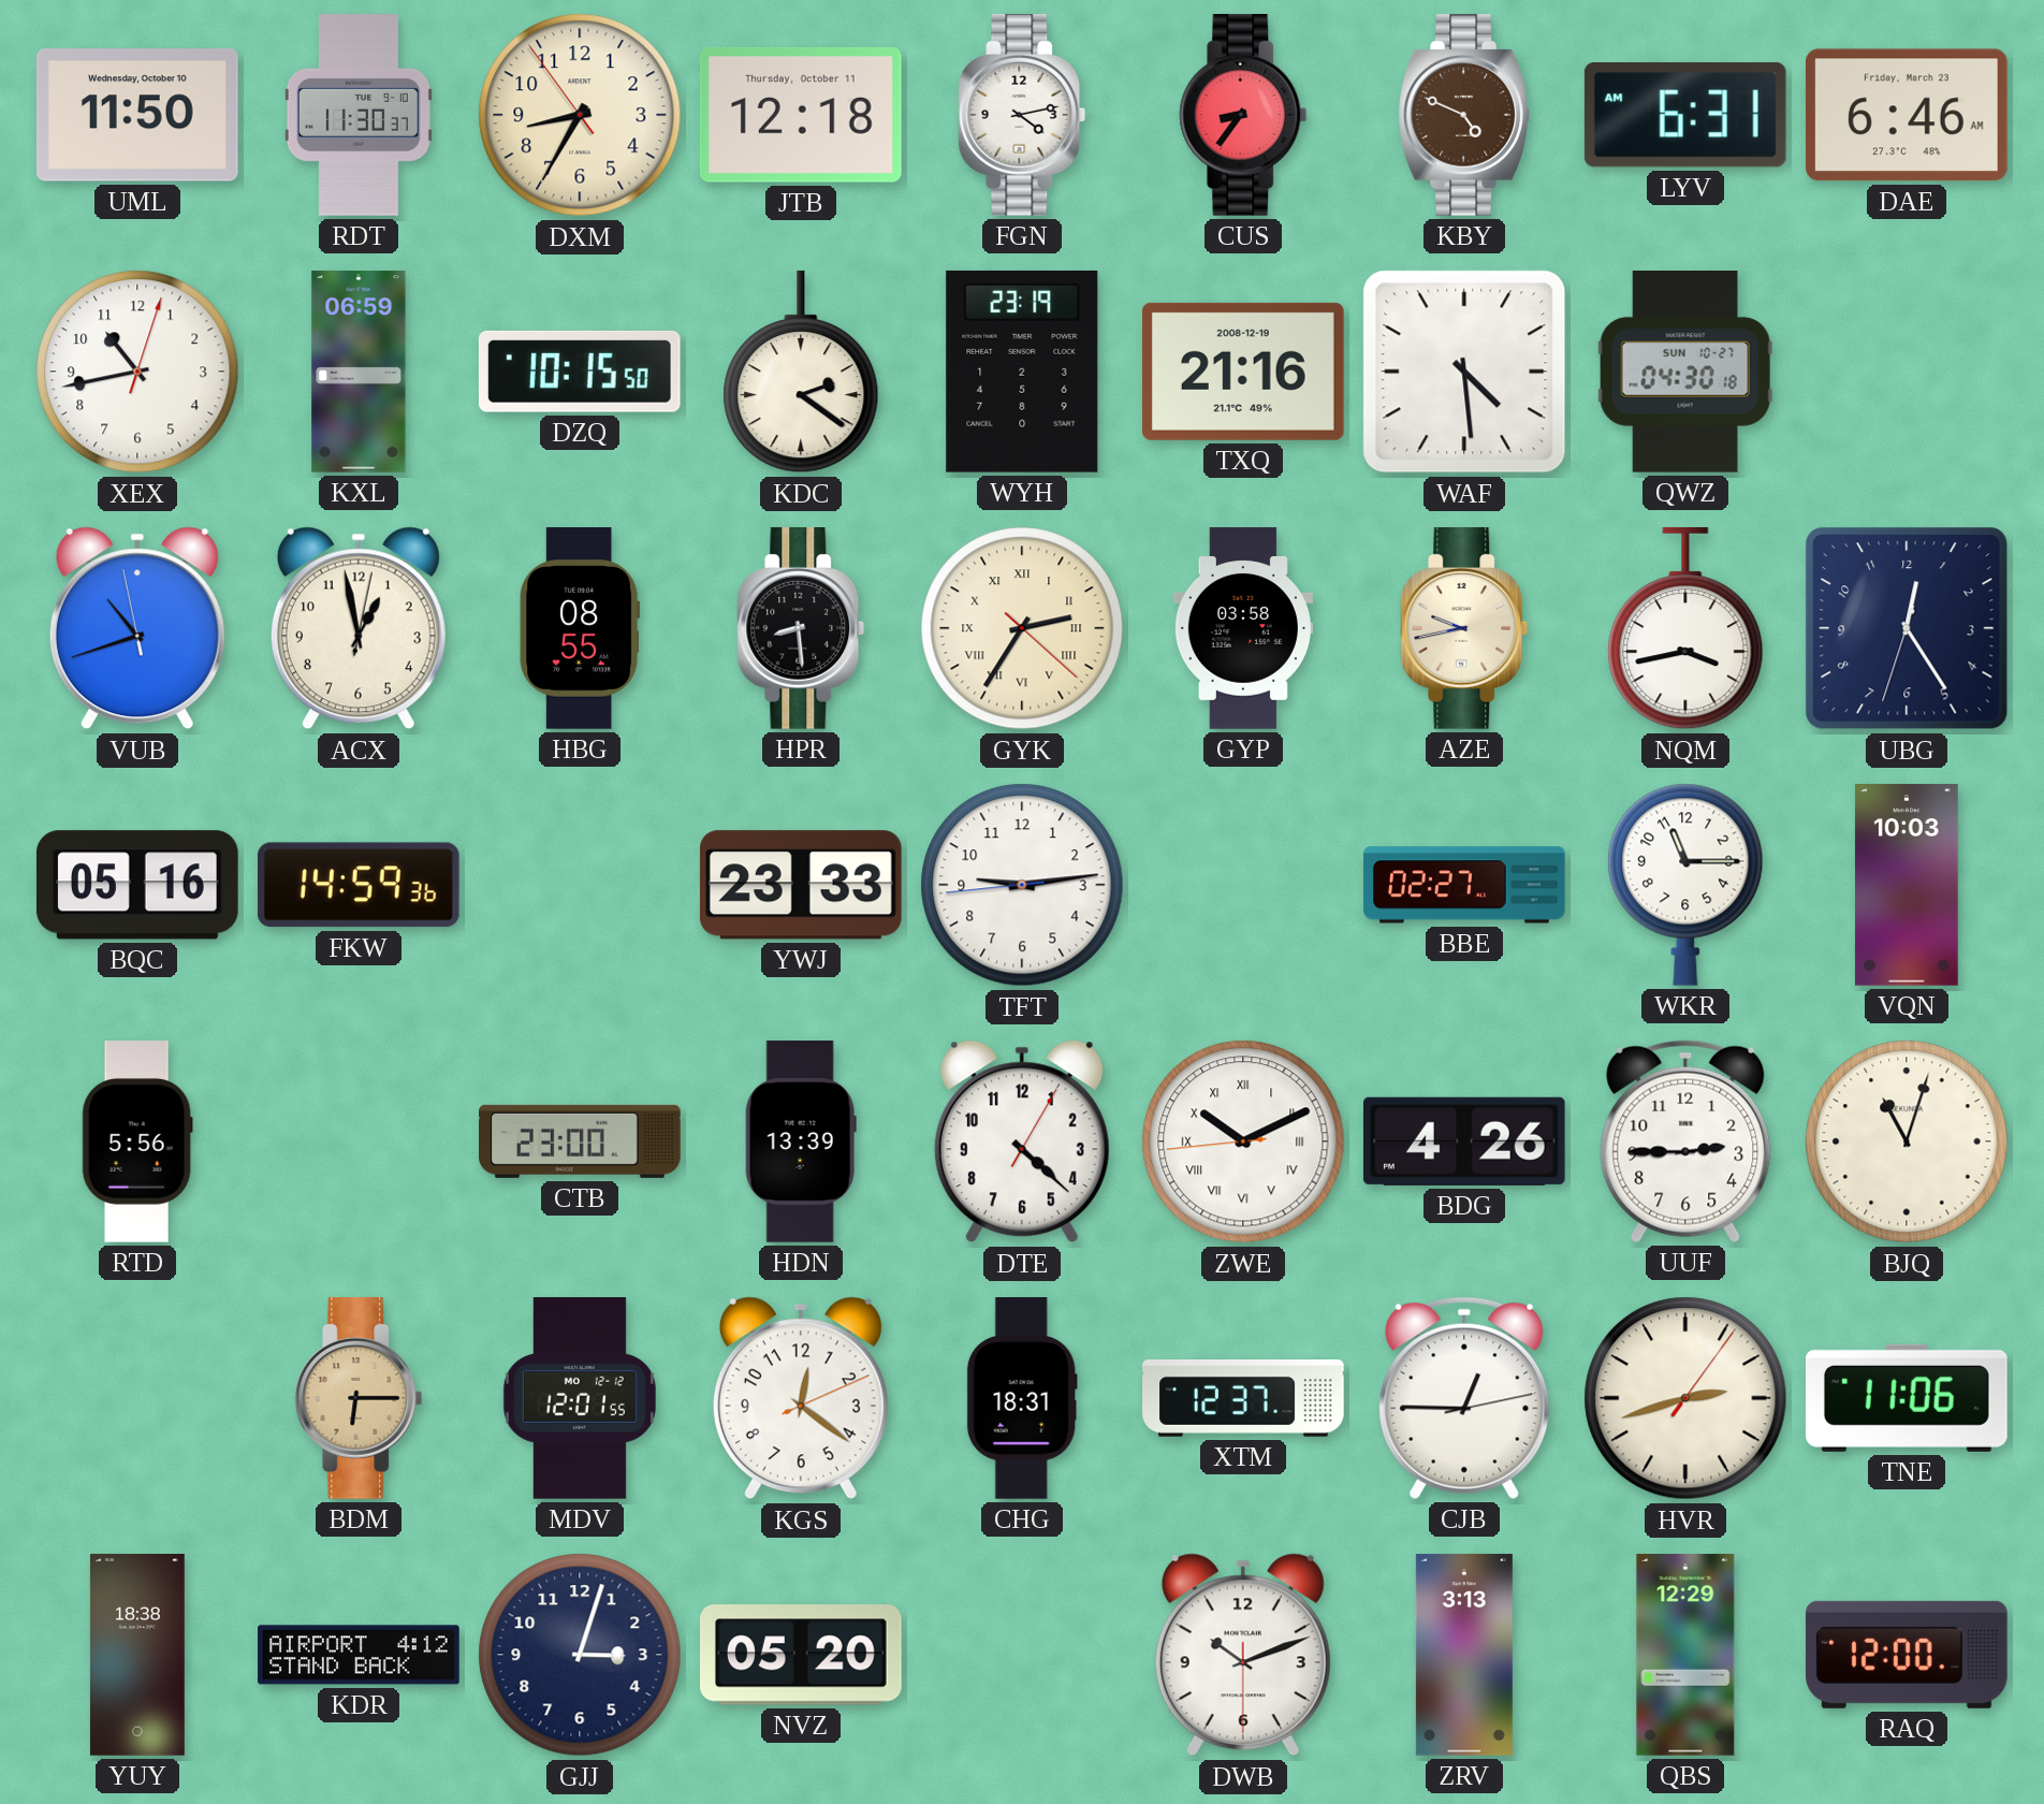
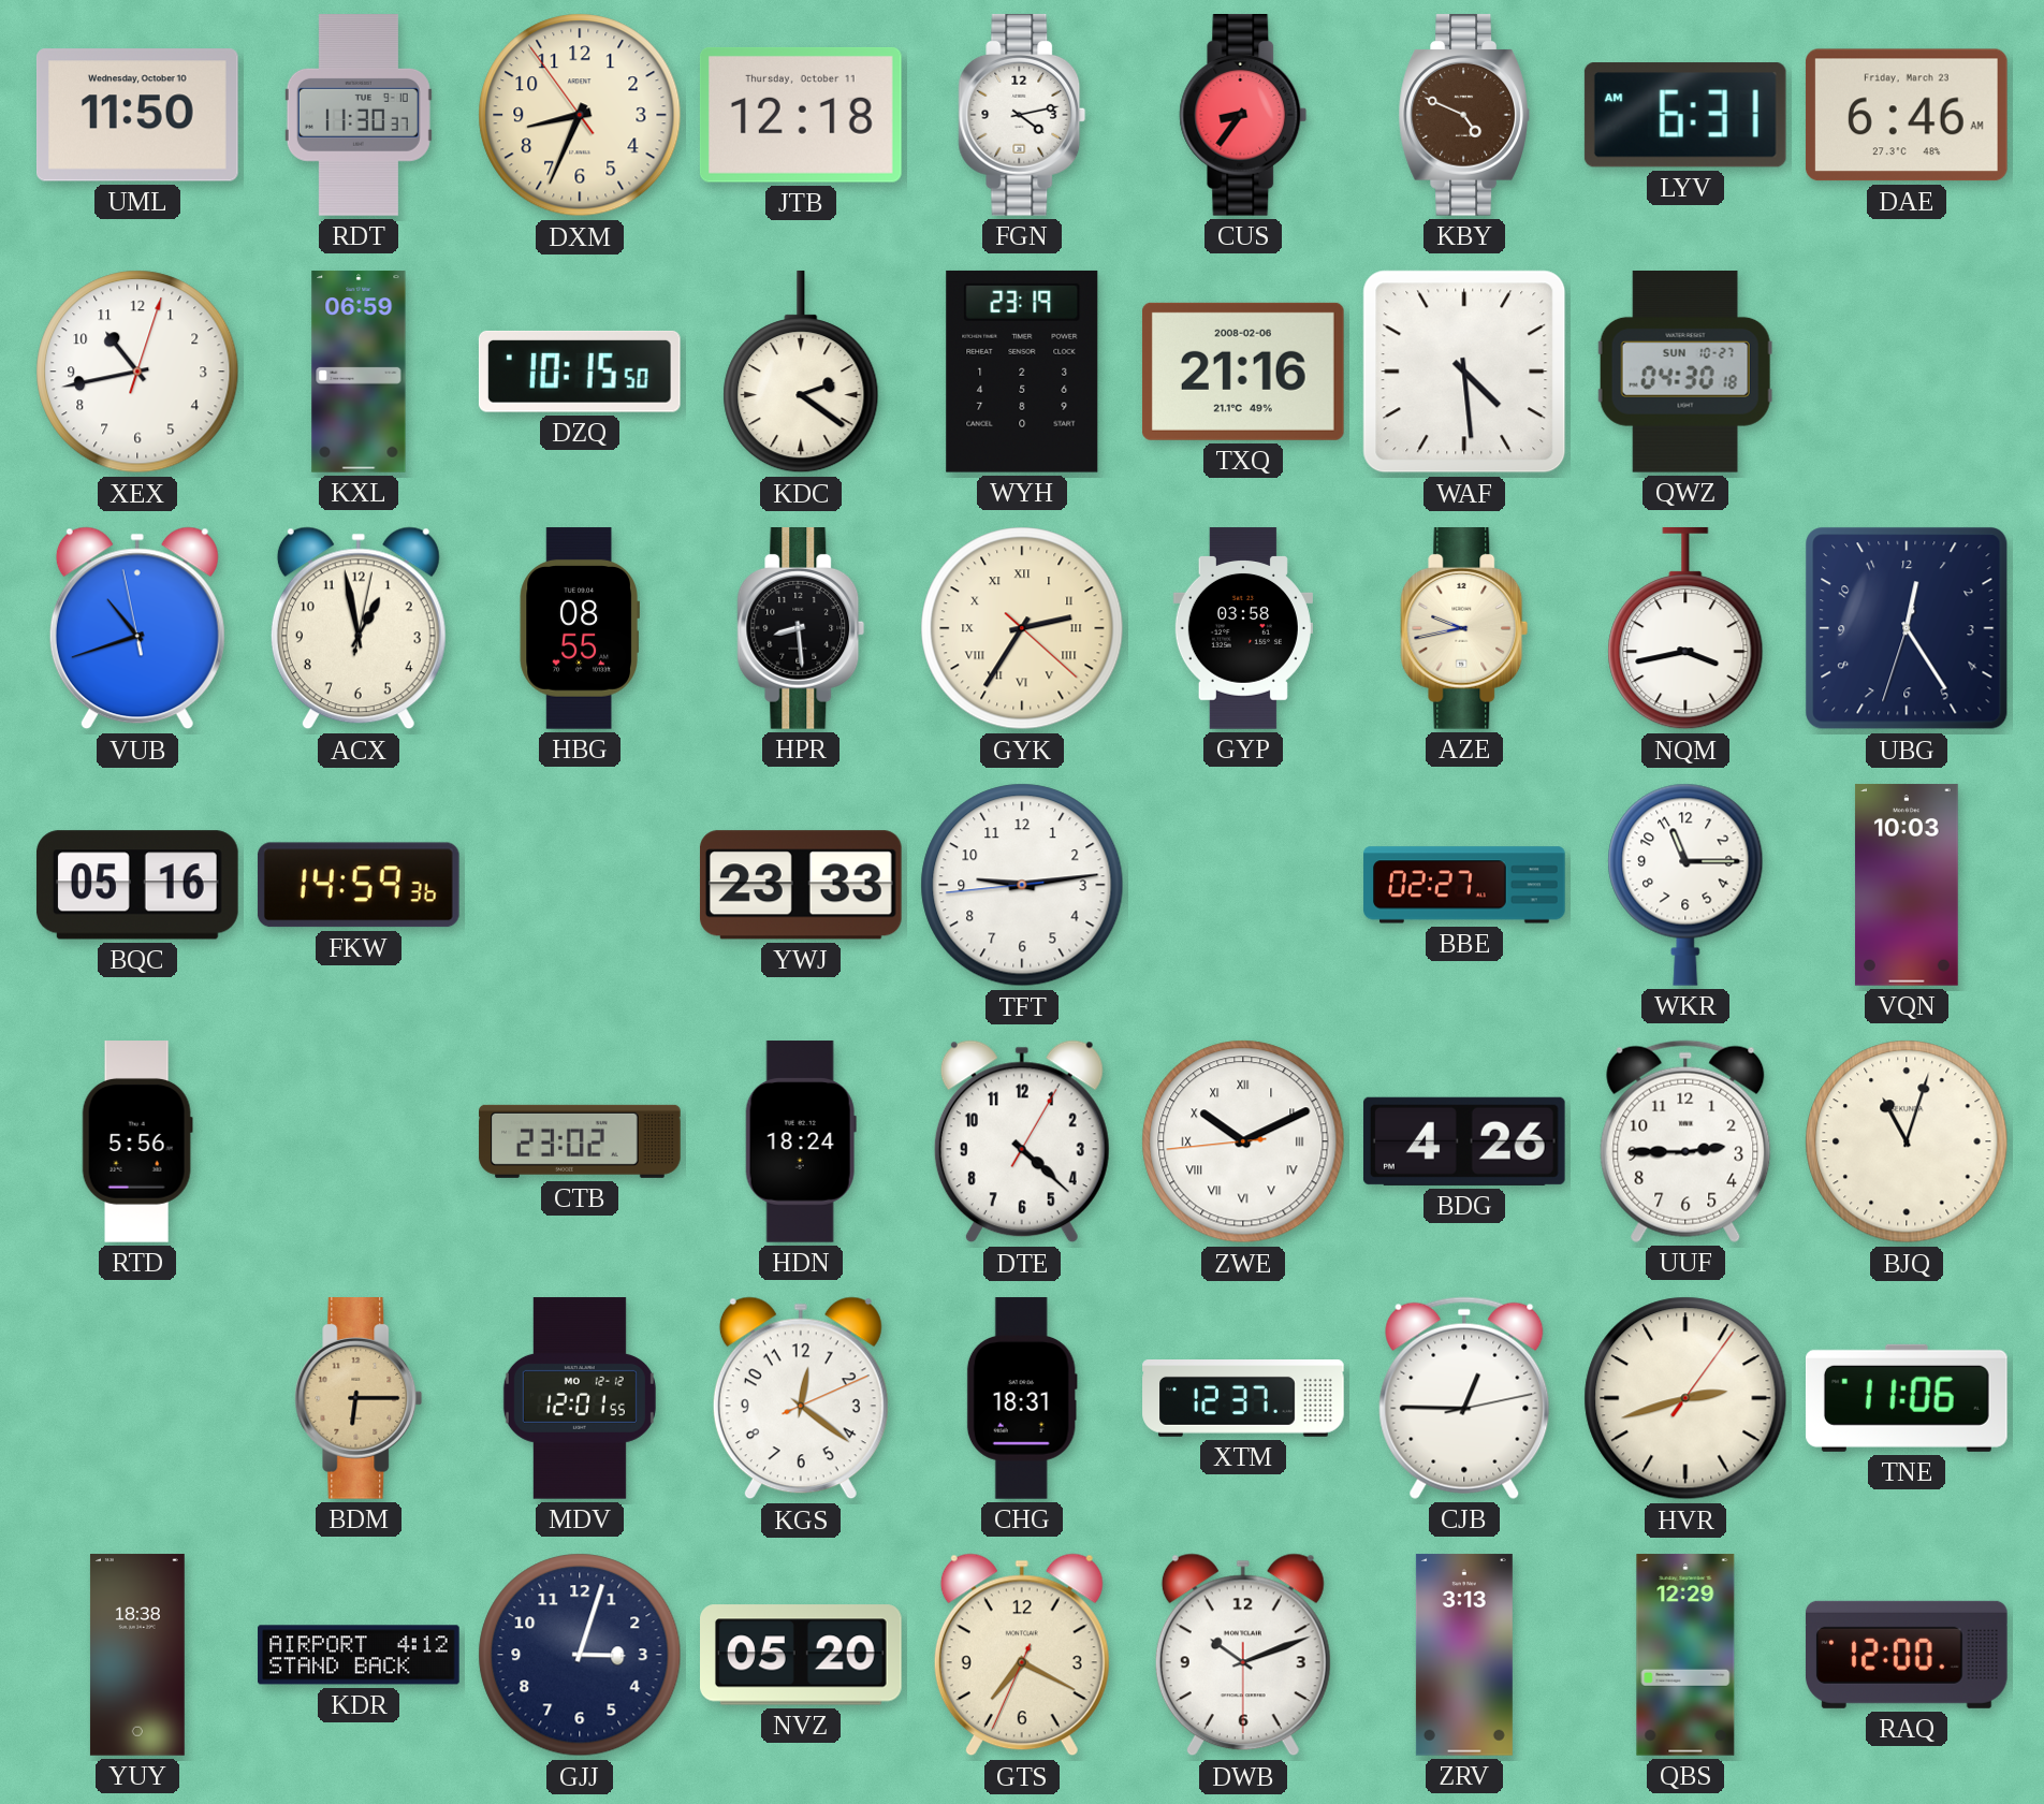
DXM: 8:34 -> 8:33
TXQ date: 2008-12-19 -> 2008-02-06
CTB: 23:00 -> 23:02
HDN: 13:39 -> 18:24
GTS: none -> 7:19
